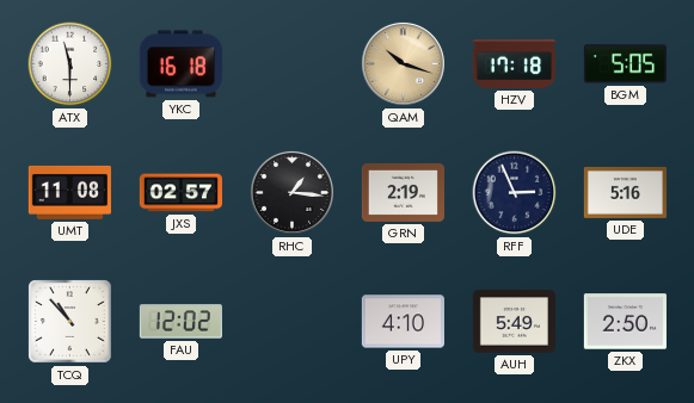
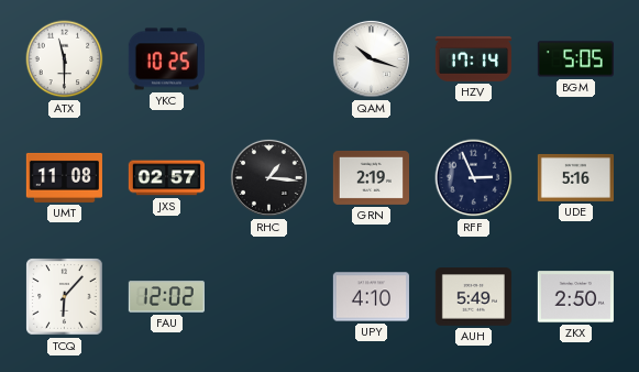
YKC: 16:18 -> 10:25
QAM dial: champagne -> white
HZV: 17:18 -> 17:14
TCQ: 10:53 -> 6:07
